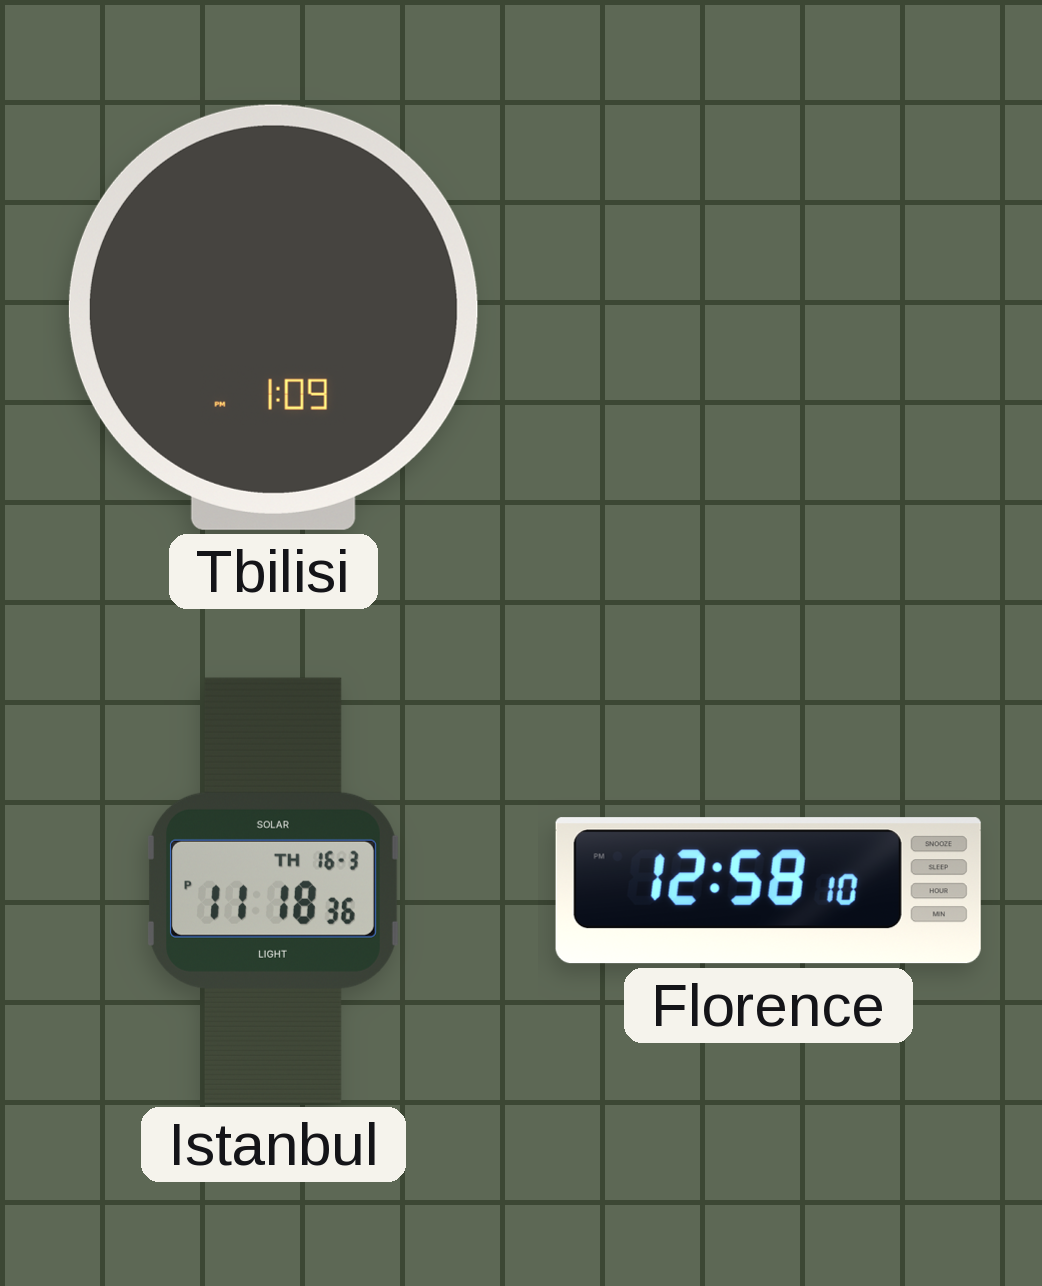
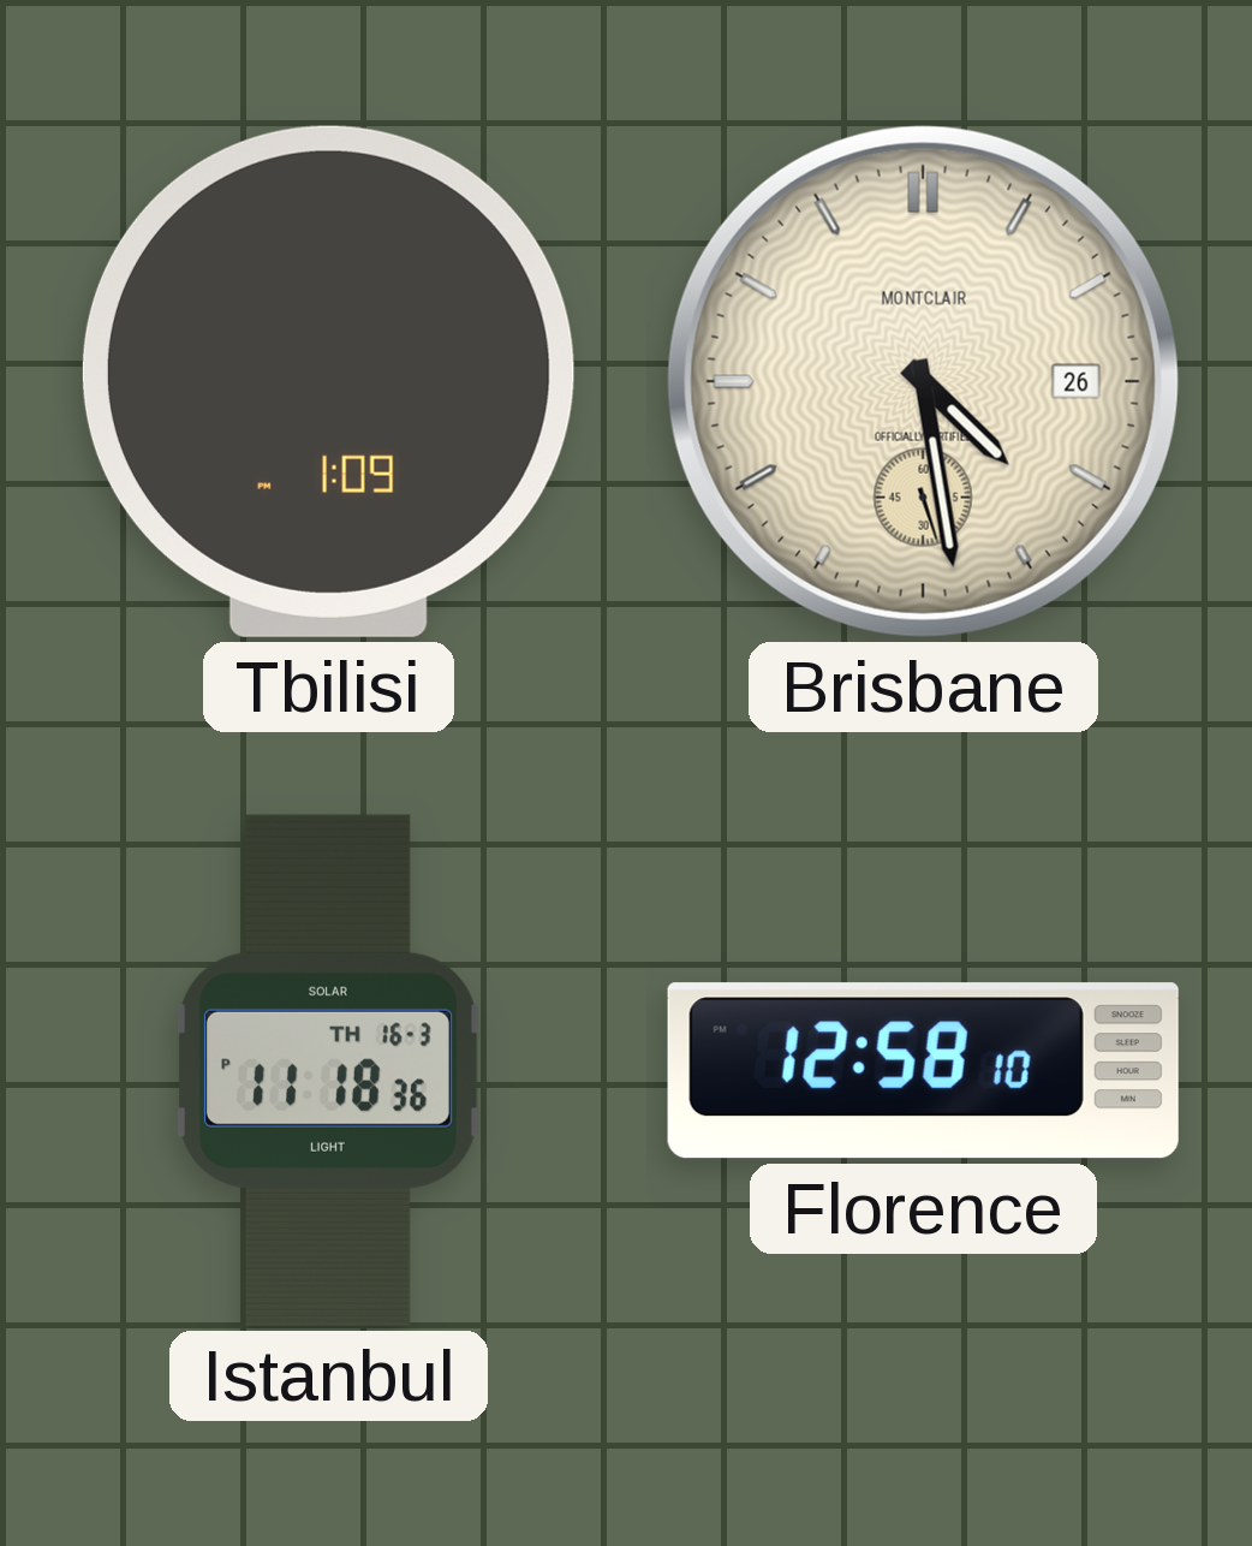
Brisbane: none -> 4:28
